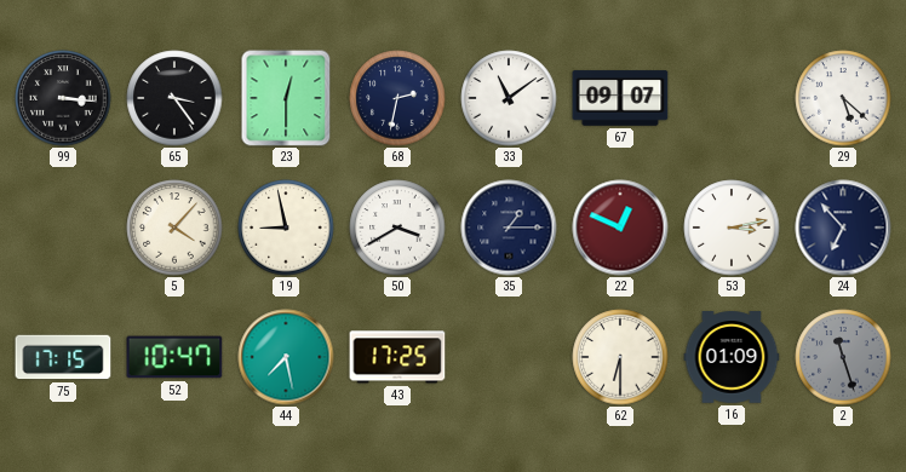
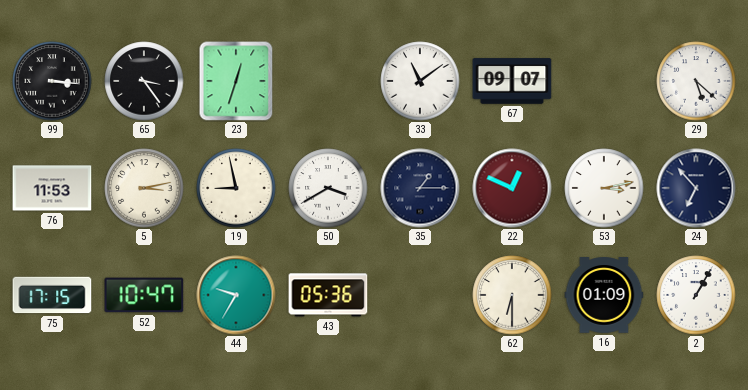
23: 12:30 -> 12:33
68: 2:32 -> none
76: none -> 11:53
5: 4:07 -> 3:13
44: 7:28 -> 9:35
43: 17:25 -> 05:36
2: 11:27 -> 1:05
2 dial: grey -> white
